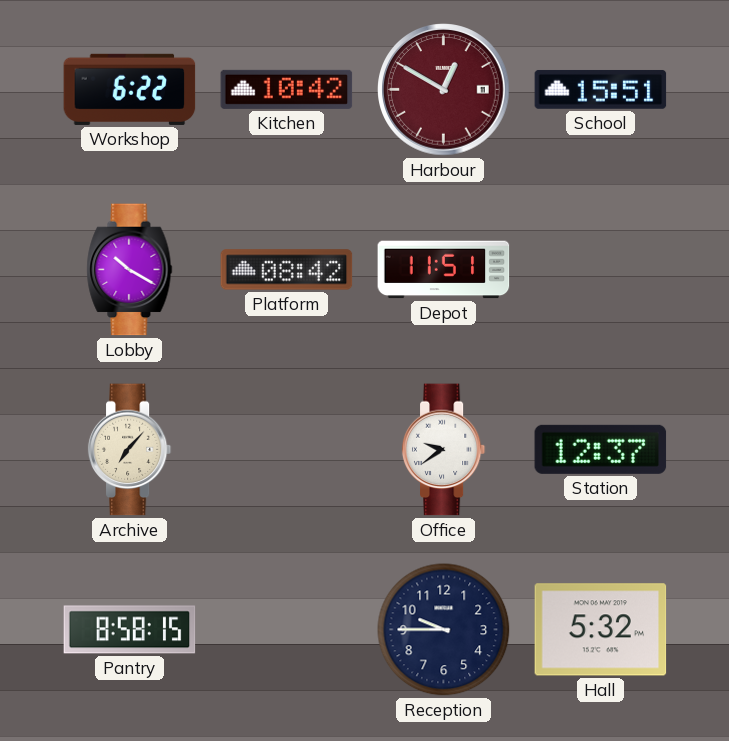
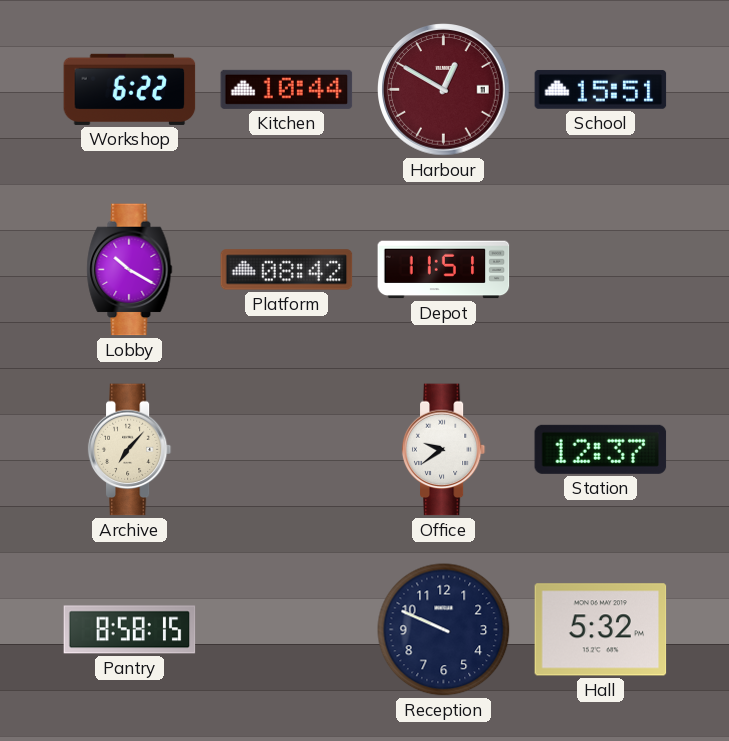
Kitchen: 10:42 -> 10:44
Reception: 9:45 -> 9:49
